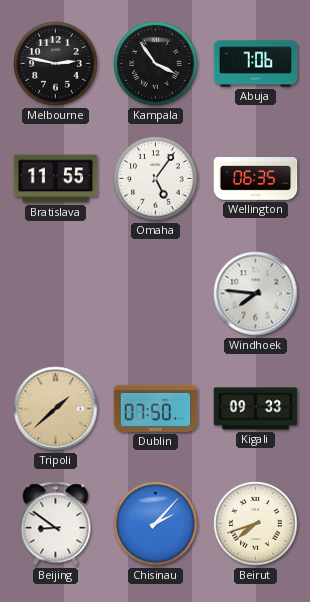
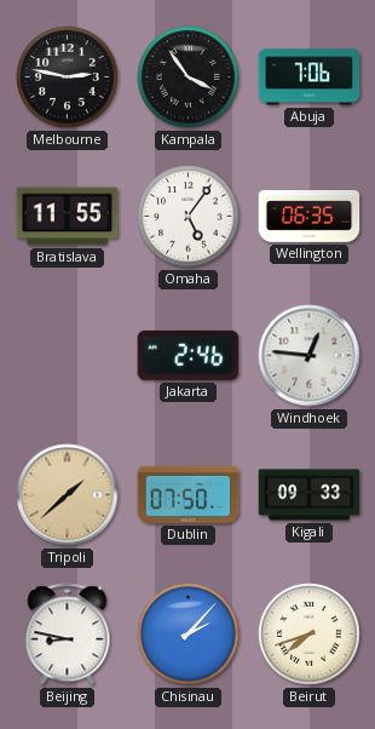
Jakarta: none -> 2:46
Windhoek: 7:46 -> 12:46
Beijing: 8:51 -> 8:47
